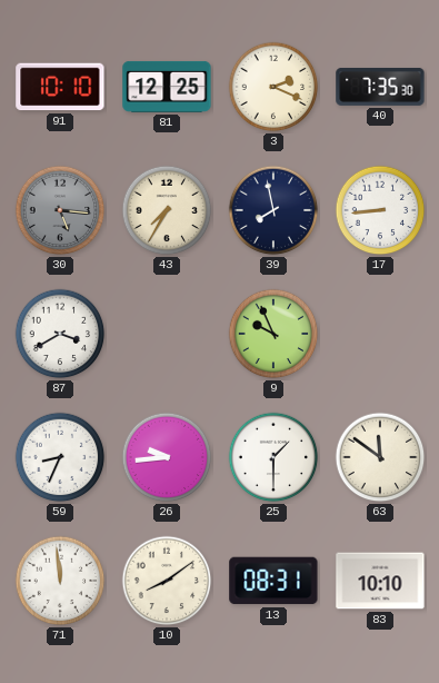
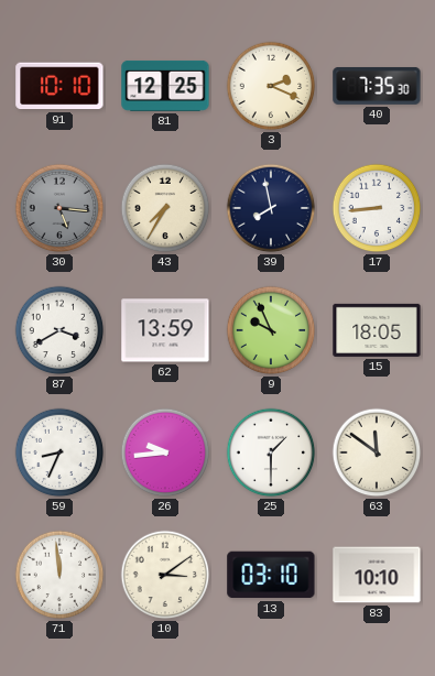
62: none -> 13:59
15: none -> 18:05
10: 8:09 -> 3:09
13: 08:31 -> 03:10
